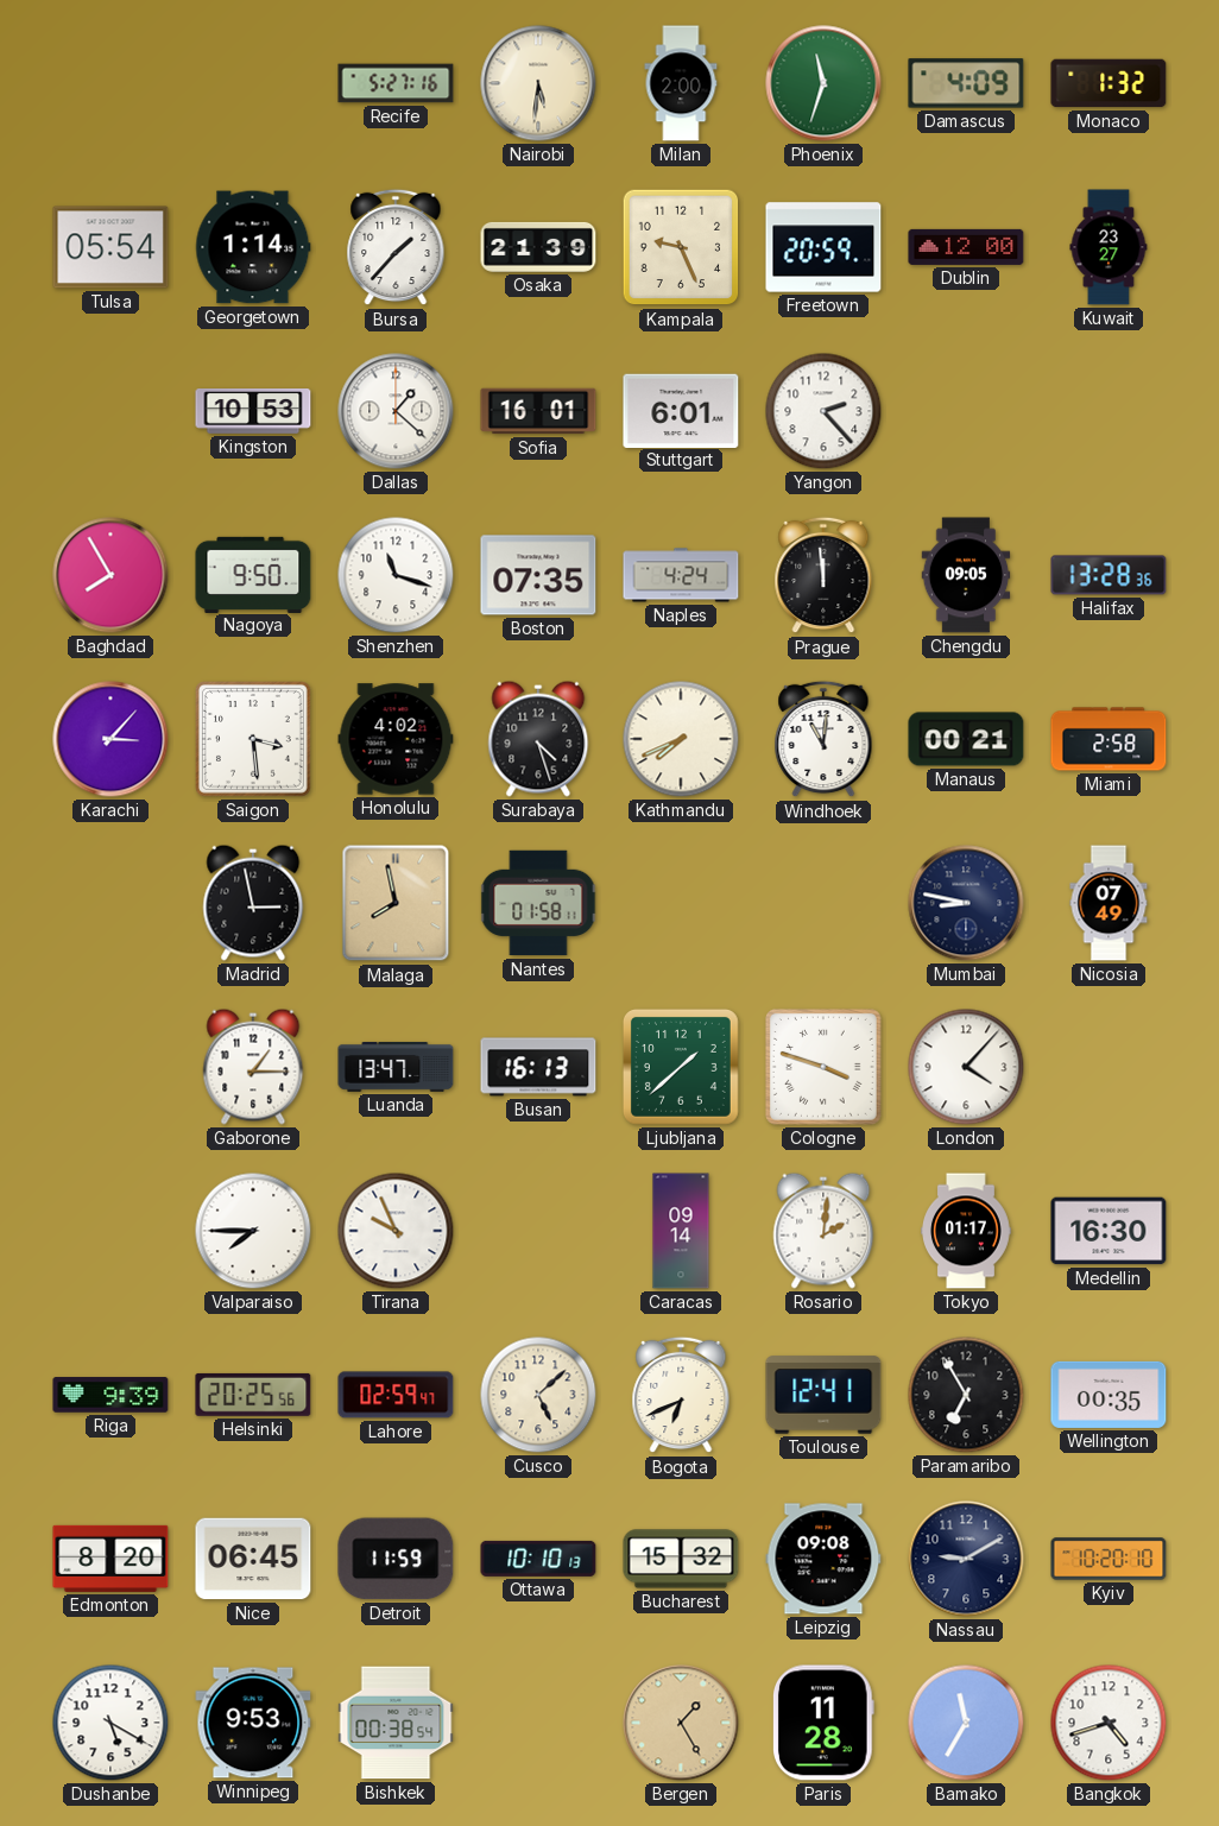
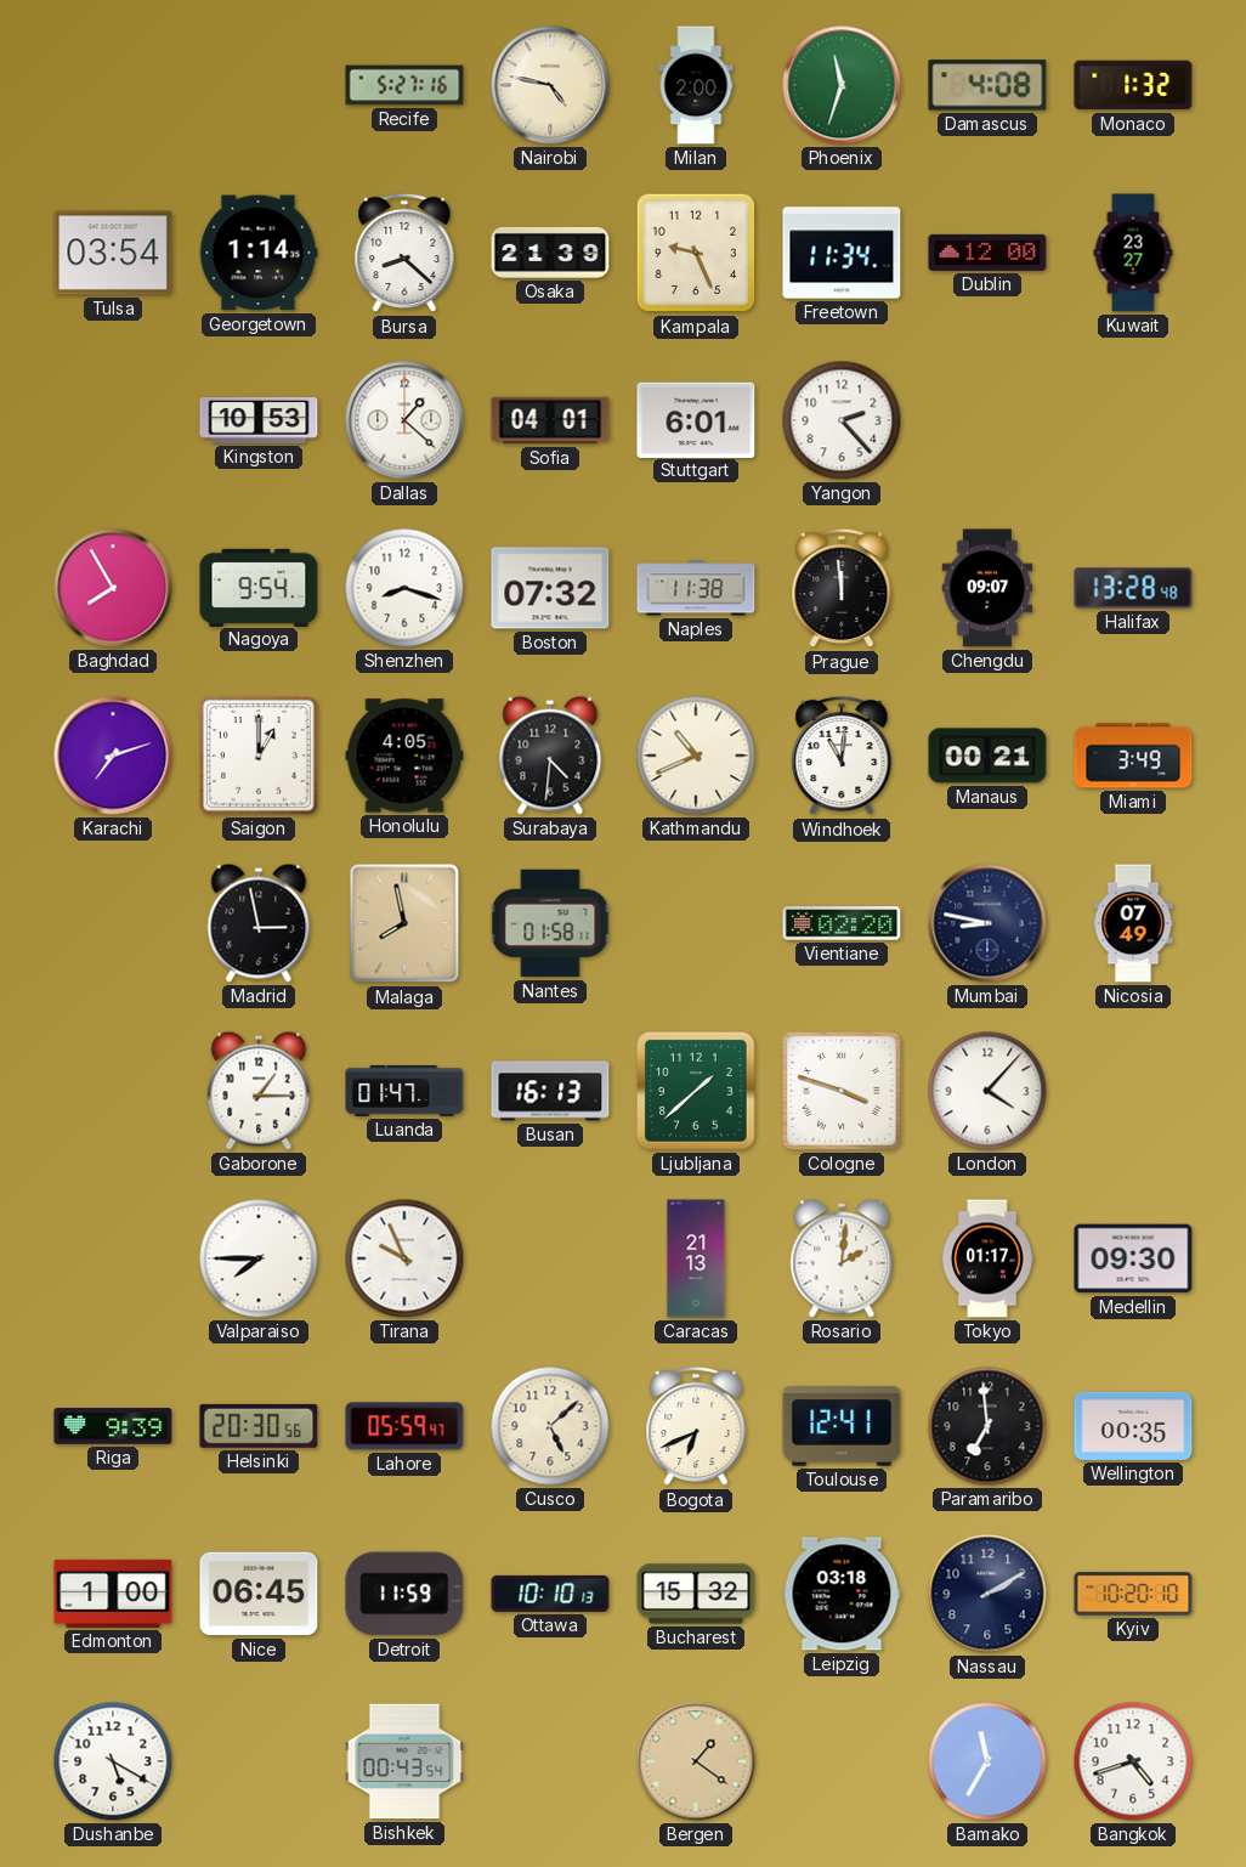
Nairobi: 5:31 -> 4:47
Damascus: 4:09 -> 4:08
Tulsa: 05:54 -> 03:54
Bursa: 1:37 -> 8:22
Freetown: 20:59 -> 11:34
Sofia: 16:01 -> 04:01
Nagoya: 9:50 -> 9:54
Shenzhen: 11:18 -> 8:18
Boston: 07:35 -> 07:32
Naples: 4:24 -> 11:38
Chengdu: 09:05 -> 09:07
Halifax: 13:28:36 -> 13:28:48
Karachi: 3:07 -> 7:12
Saigon: 3:29 -> 1:00
Honolulu: 4:02 -> 4:05
Surabaya: 4:27 -> 4:31
Kathmandu: 7:41 -> 10:41
Miami: 2:58 -> 3:49
Vientiane: none -> 02:20
Luanda: 13:47 -> 01:47
Caracas: 09:14 -> 21:13
Medellin: 16:30 -> 09:30
Helsinki: 20:25 -> 20:30
Lahore: 02:59 -> 05:59
Paramaribo: 6:55 -> 6:59
Edmonton: 8:20 -> 1:00
Leipzig: 09:08 -> 03:18
Nassau: 9:10 -> 2:10
Winnipeg: 9:53 -> none
Bishkek: 00:38 -> 00:43
Bergen: 1:25 -> 1:21
Paris: 11:28 -> none
